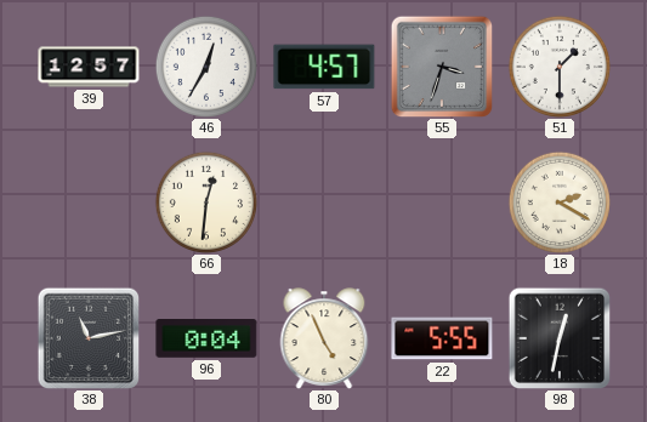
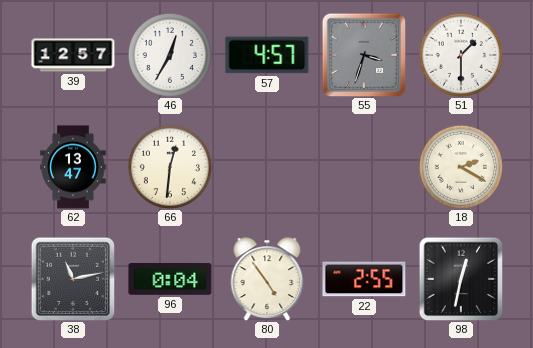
62: none -> 13:47
80: 4:56 -> 4:54
22: 5:55 -> 2:55
